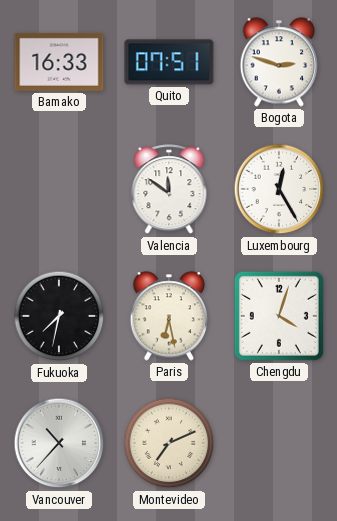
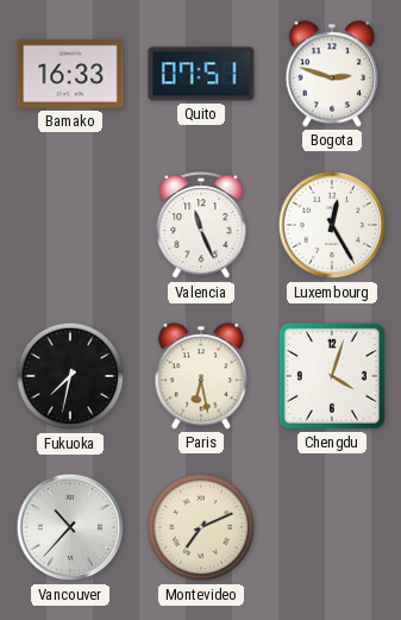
Valencia: 11:51 -> 11:26
